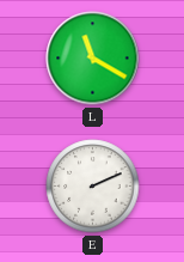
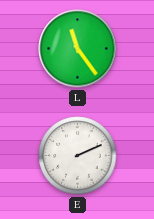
L: 11:20 -> 11:24
